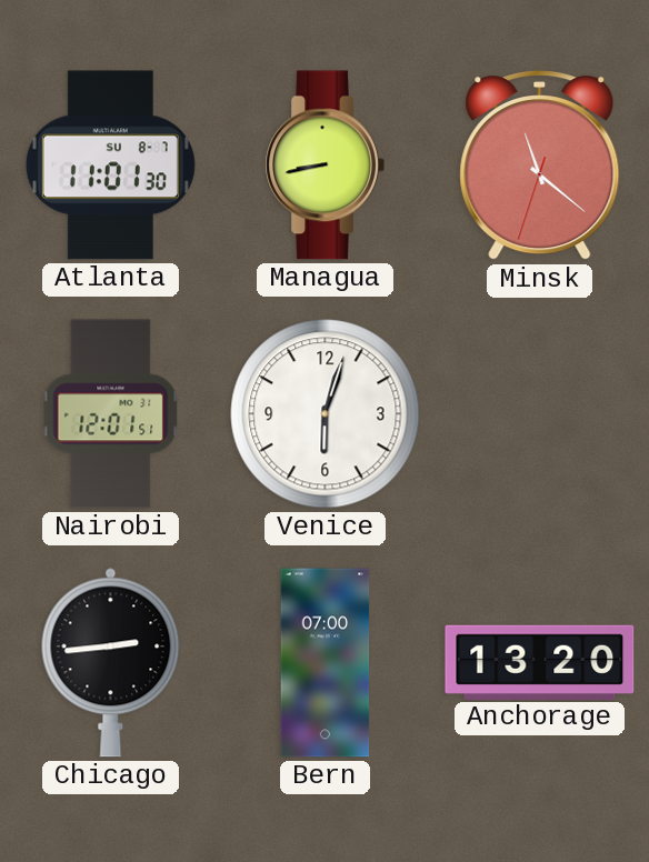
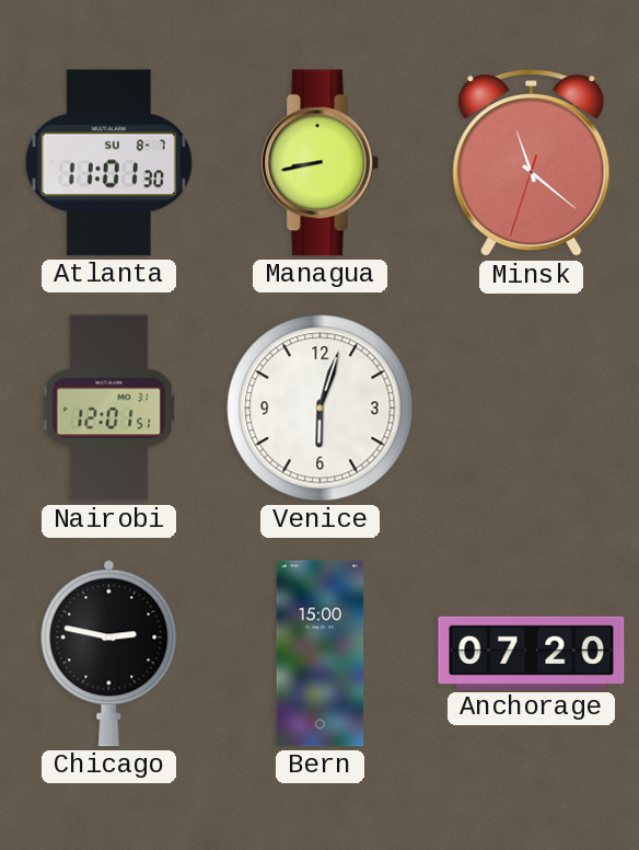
Chicago: 2:44 -> 2:47
Bern: 07:00 -> 15:00
Anchorage: 13:20 -> 07:20
